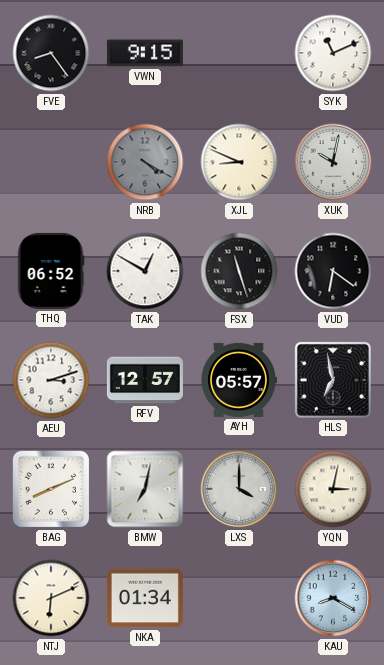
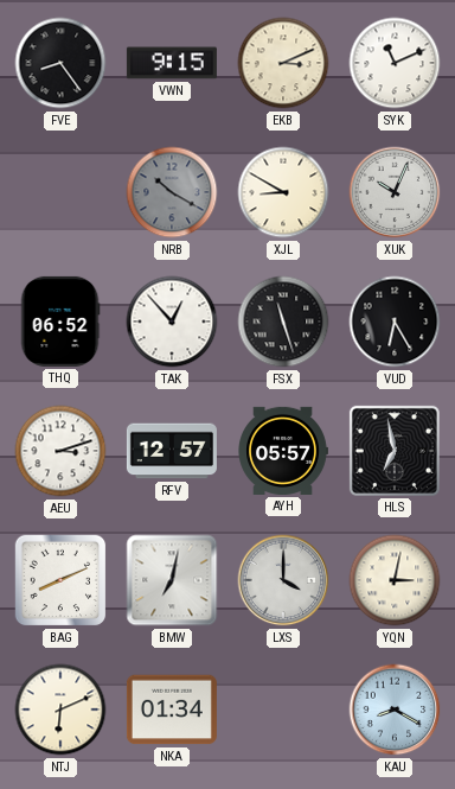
EKB: none -> 3:11
NRB: 4:20 -> 10:20
XJL: 8:49 -> 8:50
XUK: 10:02 -> 10:04
TAK: 12:50 -> 12:53
VUD: 6:21 -> 6:25
